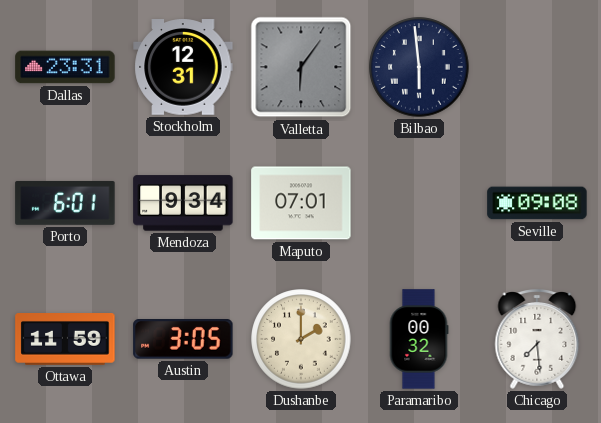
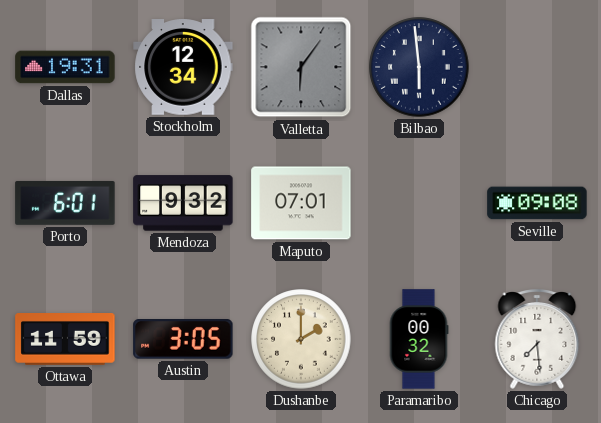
Dallas: 23:31 -> 19:31
Stockholm: 12:31 -> 12:34
Mendoza: 9:34 -> 9:32
